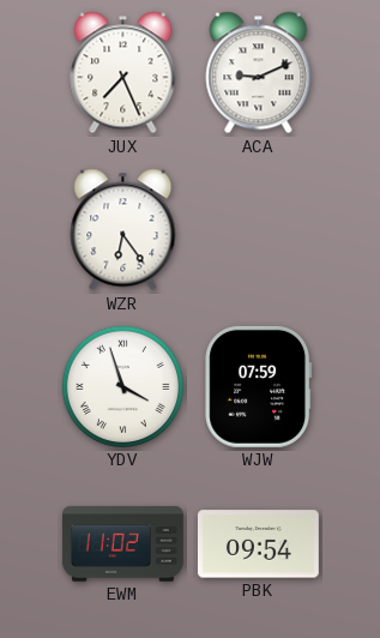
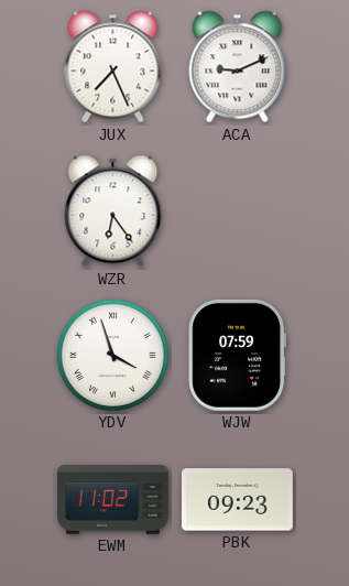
PBK: 09:54 -> 09:23
